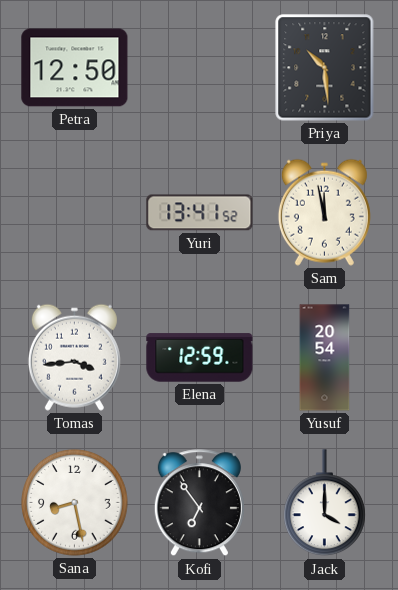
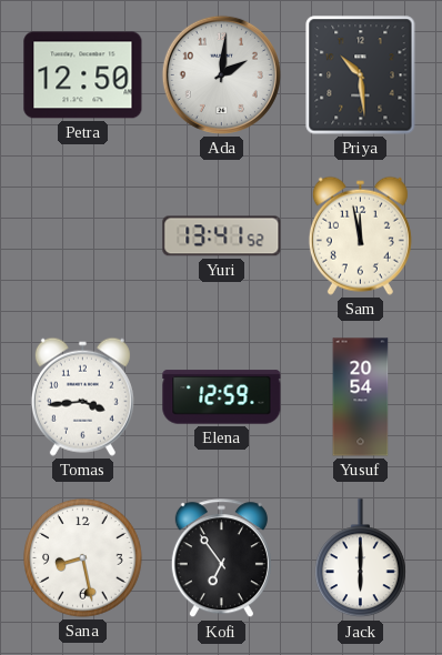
Ada: none -> 2:01
Jack: 4:00 -> 6:00
